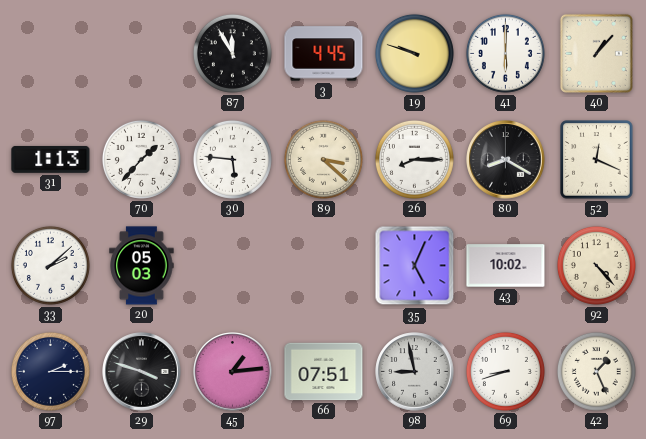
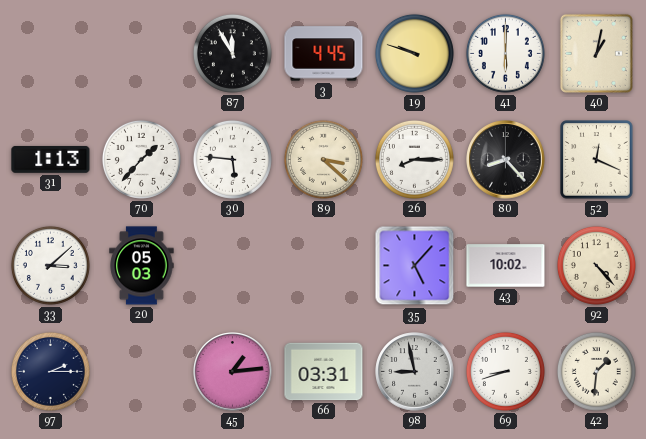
40: 1:07 -> 1:02
80: 8:20 -> 8:23
33: 2:08 -> 3:08
35: 5:04 -> 5:07
29: 3:48 -> none
66: 07:51 -> 03:31
42: 1:26 -> 1:31
